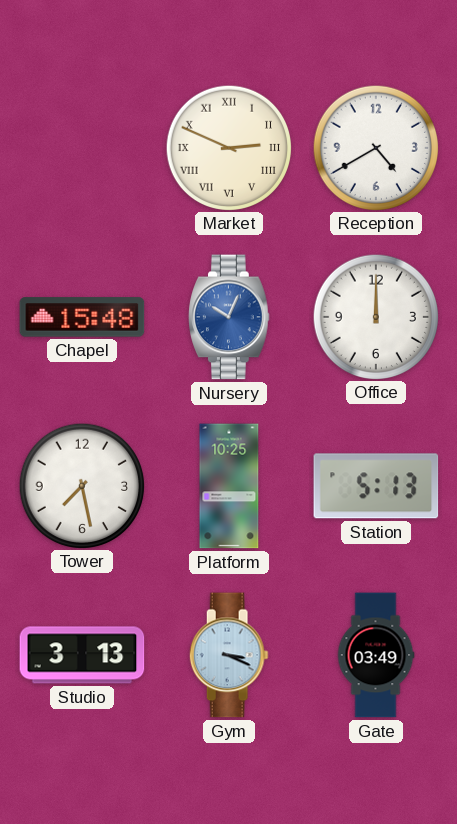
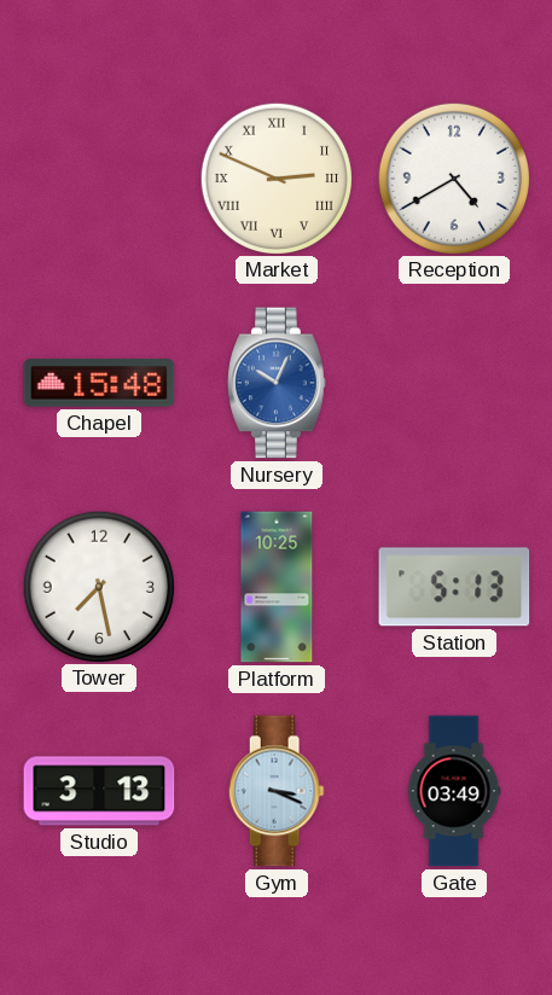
Office: 12:00 -> none
